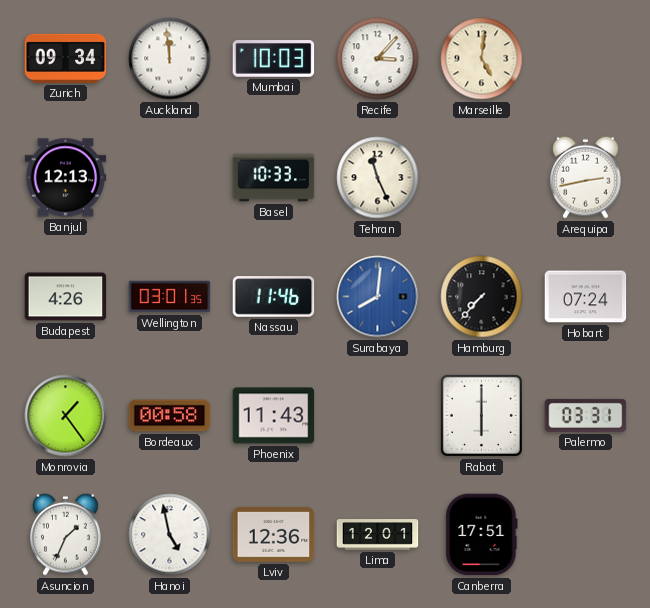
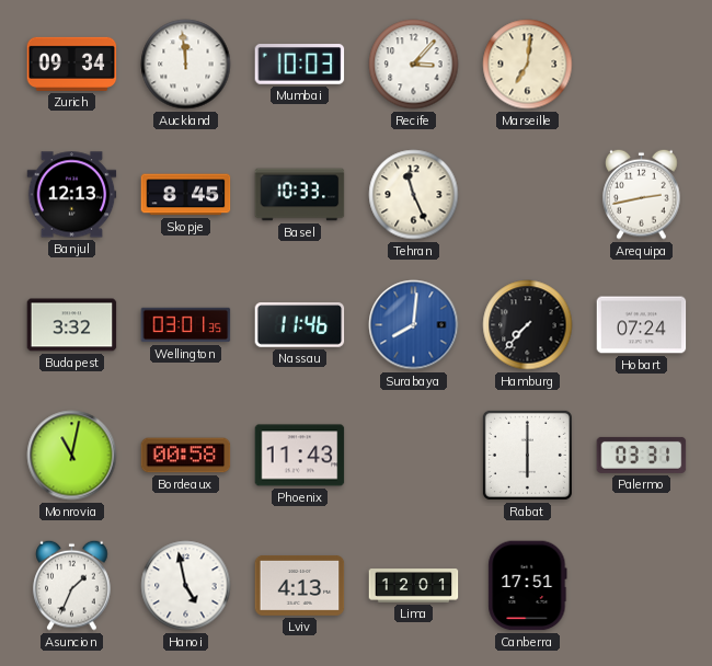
Marseille: 5:01 -> 7:01
Skopje: none -> 8:45
Budapest: 4:26 -> 3:32
Monrovia: 1:24 -> 11:02
Lviv: 12:36 -> 4:13
